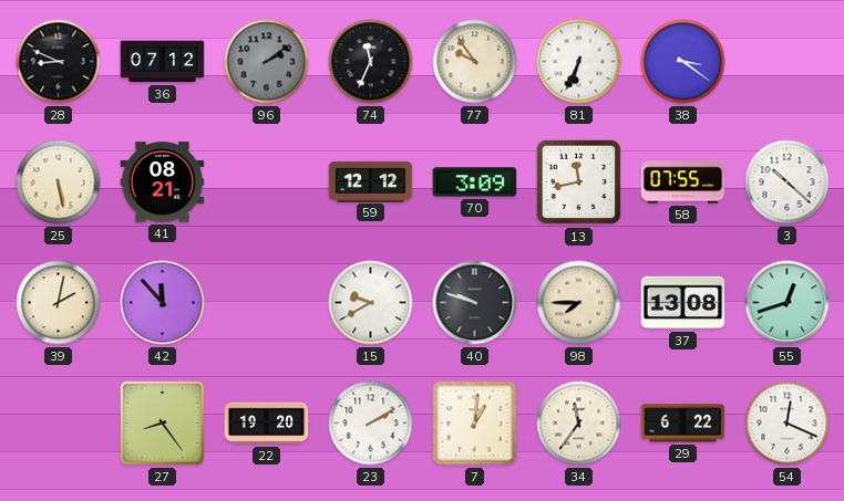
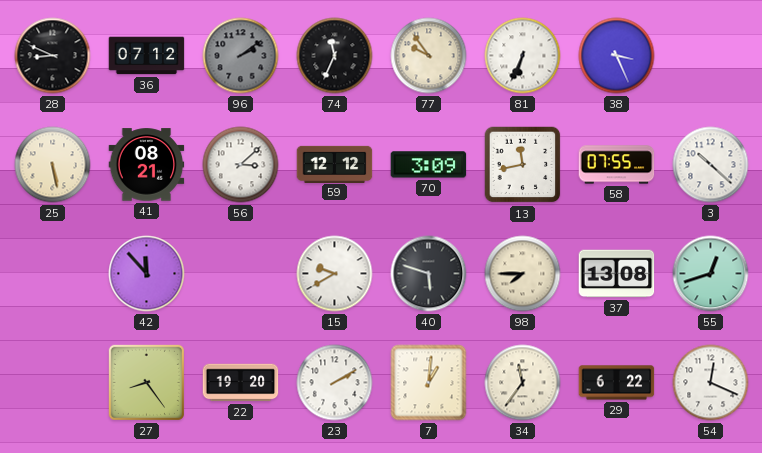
38: 3:21 -> 3:26
56: none -> 3:08
39: 2:02 -> none
40: 9:48 -> 5:48
